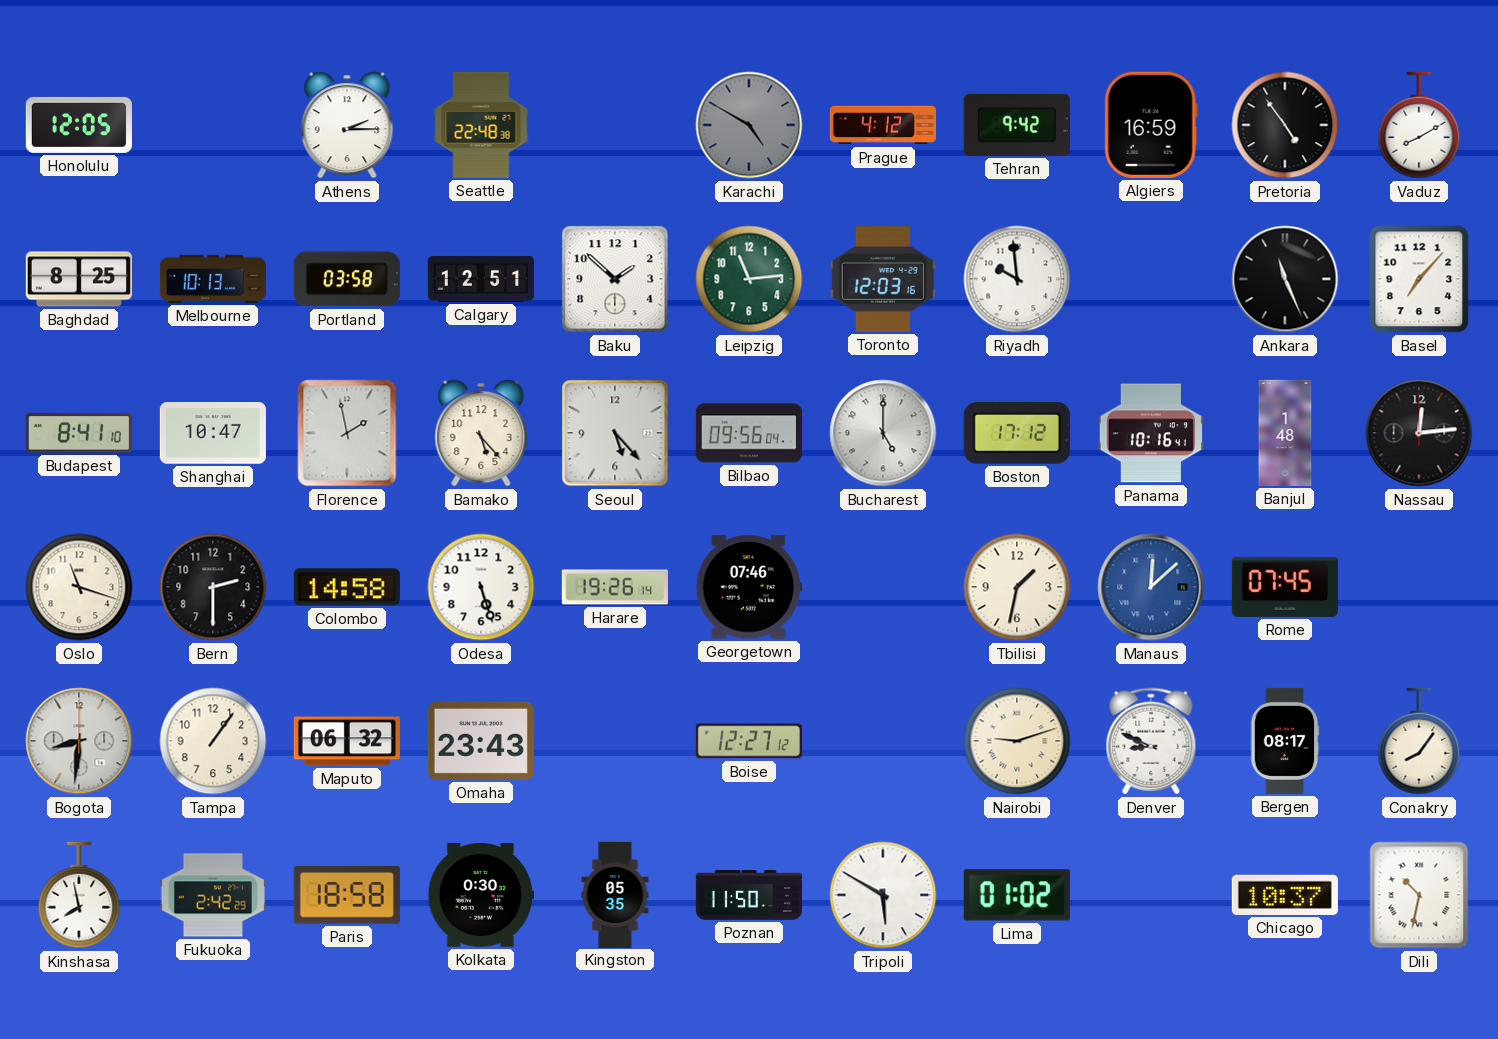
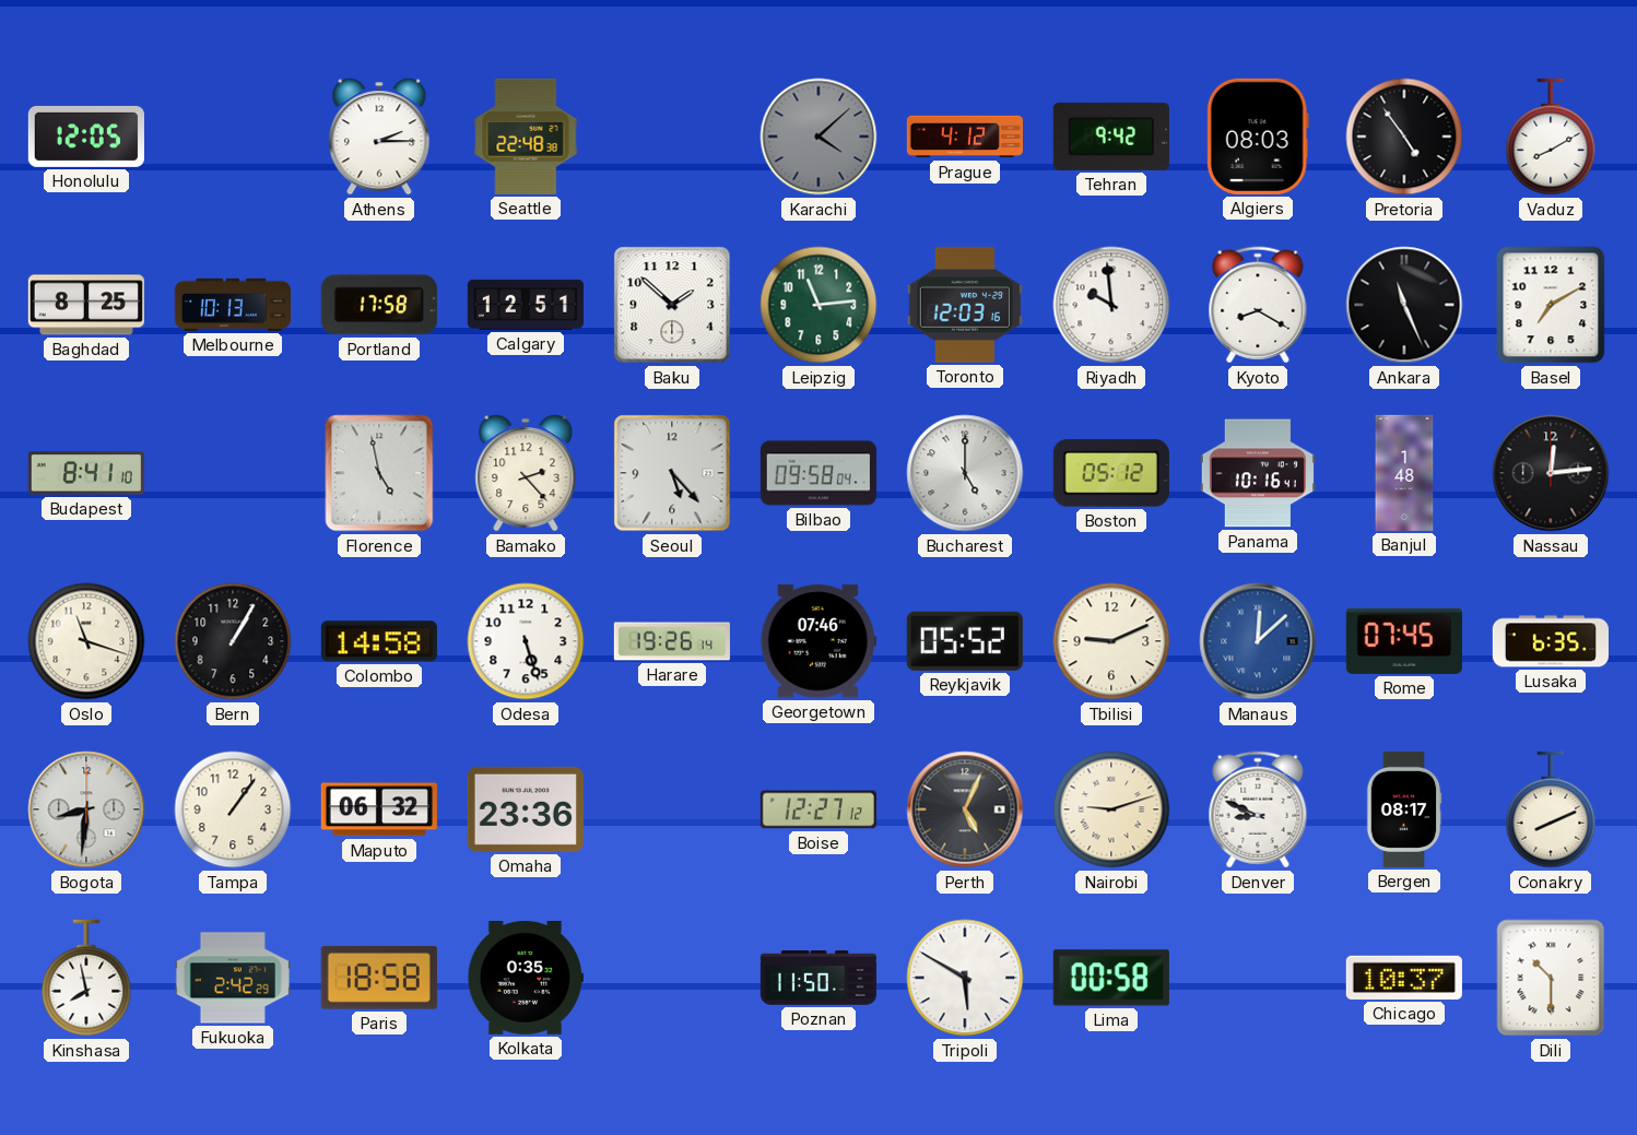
Karachi: 4:50 -> 4:08
Algiers: 16:59 -> 08:03
Portland: 03:58 -> 17:58
Kyoto: none -> 8:20
Basel: 7:07 -> 7:10
Shanghai: 10:47 -> none
Florence: 1:58 -> 4:58
Bamako: 5:23 -> 2:23
Bilbao: 09:56 -> 09:58
Boston: 17:12 -> 05:12
Bern: 2:30 -> 1:05
Reykjavik: none -> 05:52
Tbilisi: 1:32 -> 9:11
Lusaka: none -> 6:35
Omaha: 23:43 -> 23:36
Perth: none -> 5:04
Conakry: 8:06 -> 8:11
Kolkata: 0:30 -> 0:35
Kingston: 05:35 -> none
Lima: 01:02 -> 00:58
Dili: 10:32 -> 10:30
